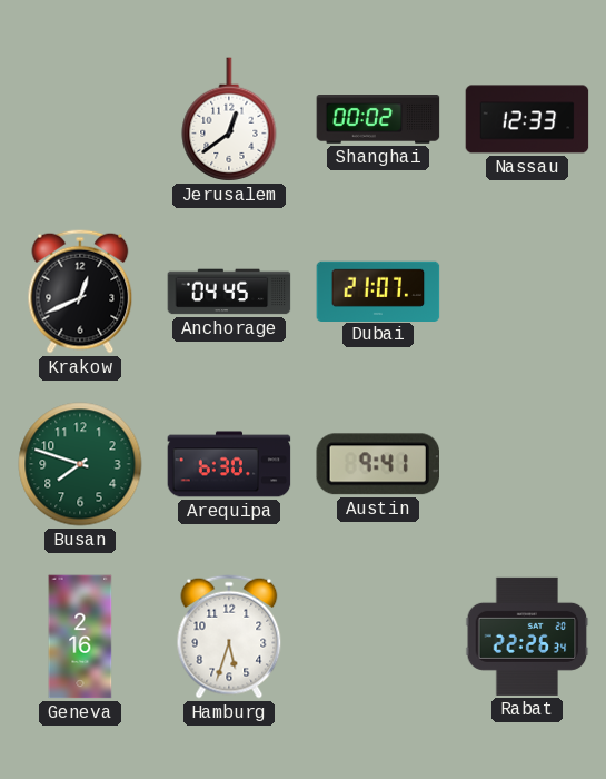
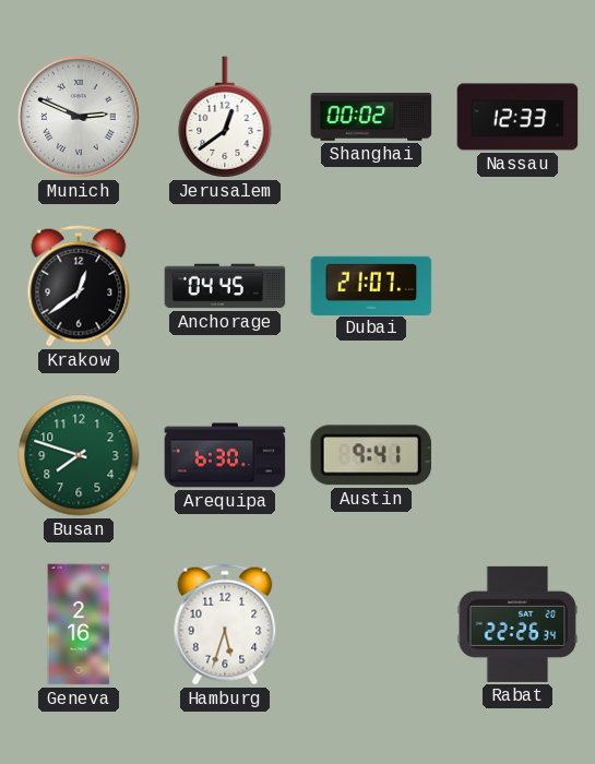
Munich: none -> 2:49
Krakow: 12:41 -> 12:39
